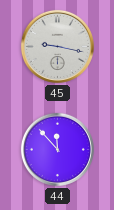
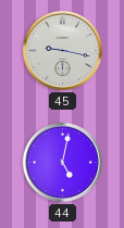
44: 11:53 -> 5:02
